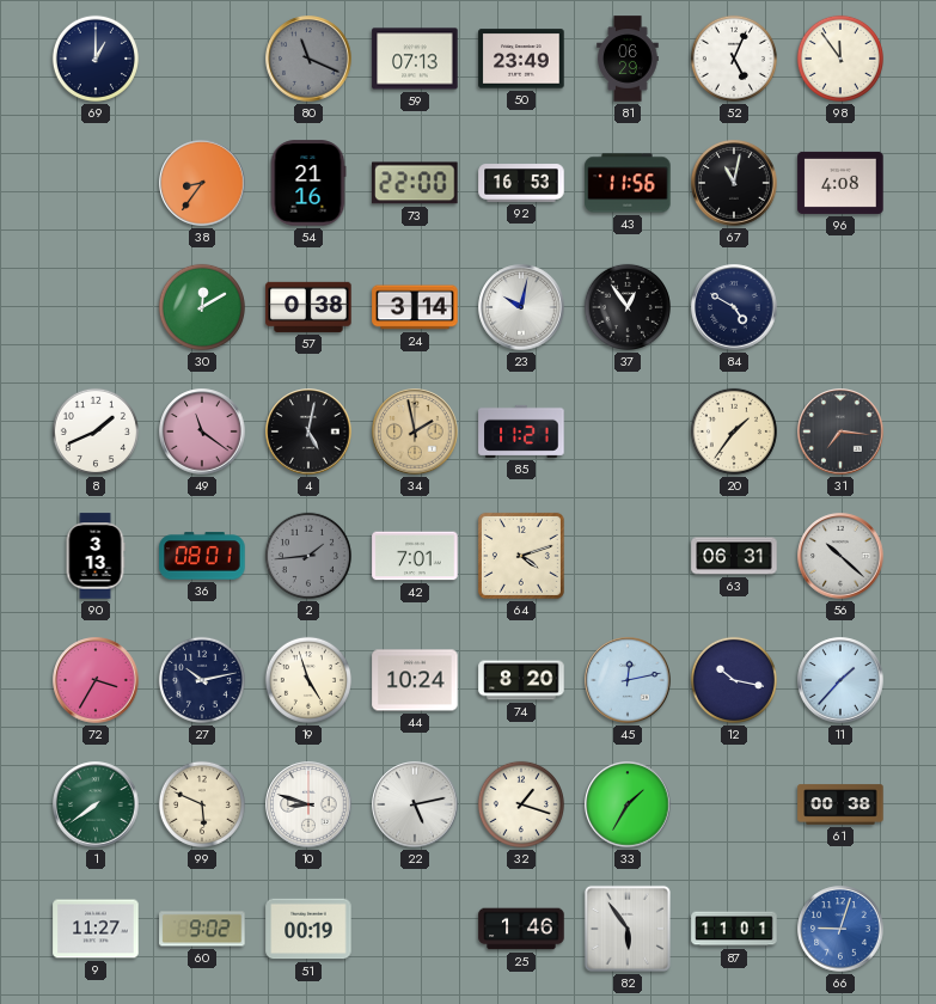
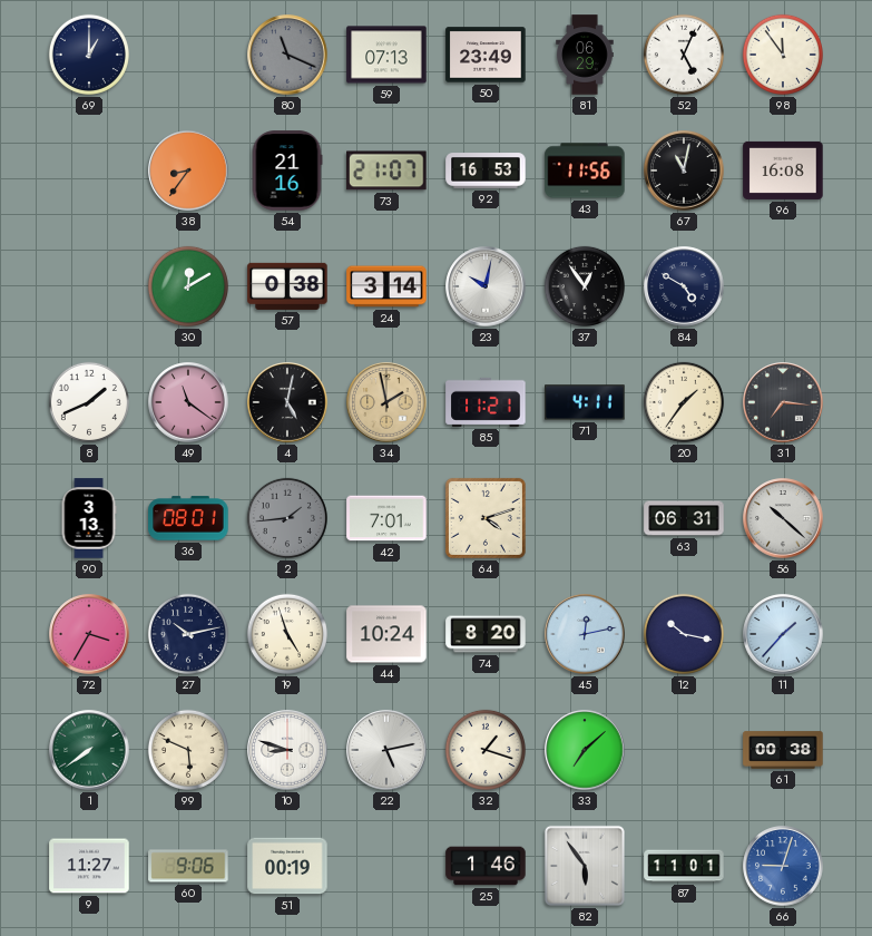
73: 22:00 -> 21:07
96: 4:08 -> 16:08
71: none -> 4:11
33: 1:35 -> 7:08
60: 9:02 -> 9:06
